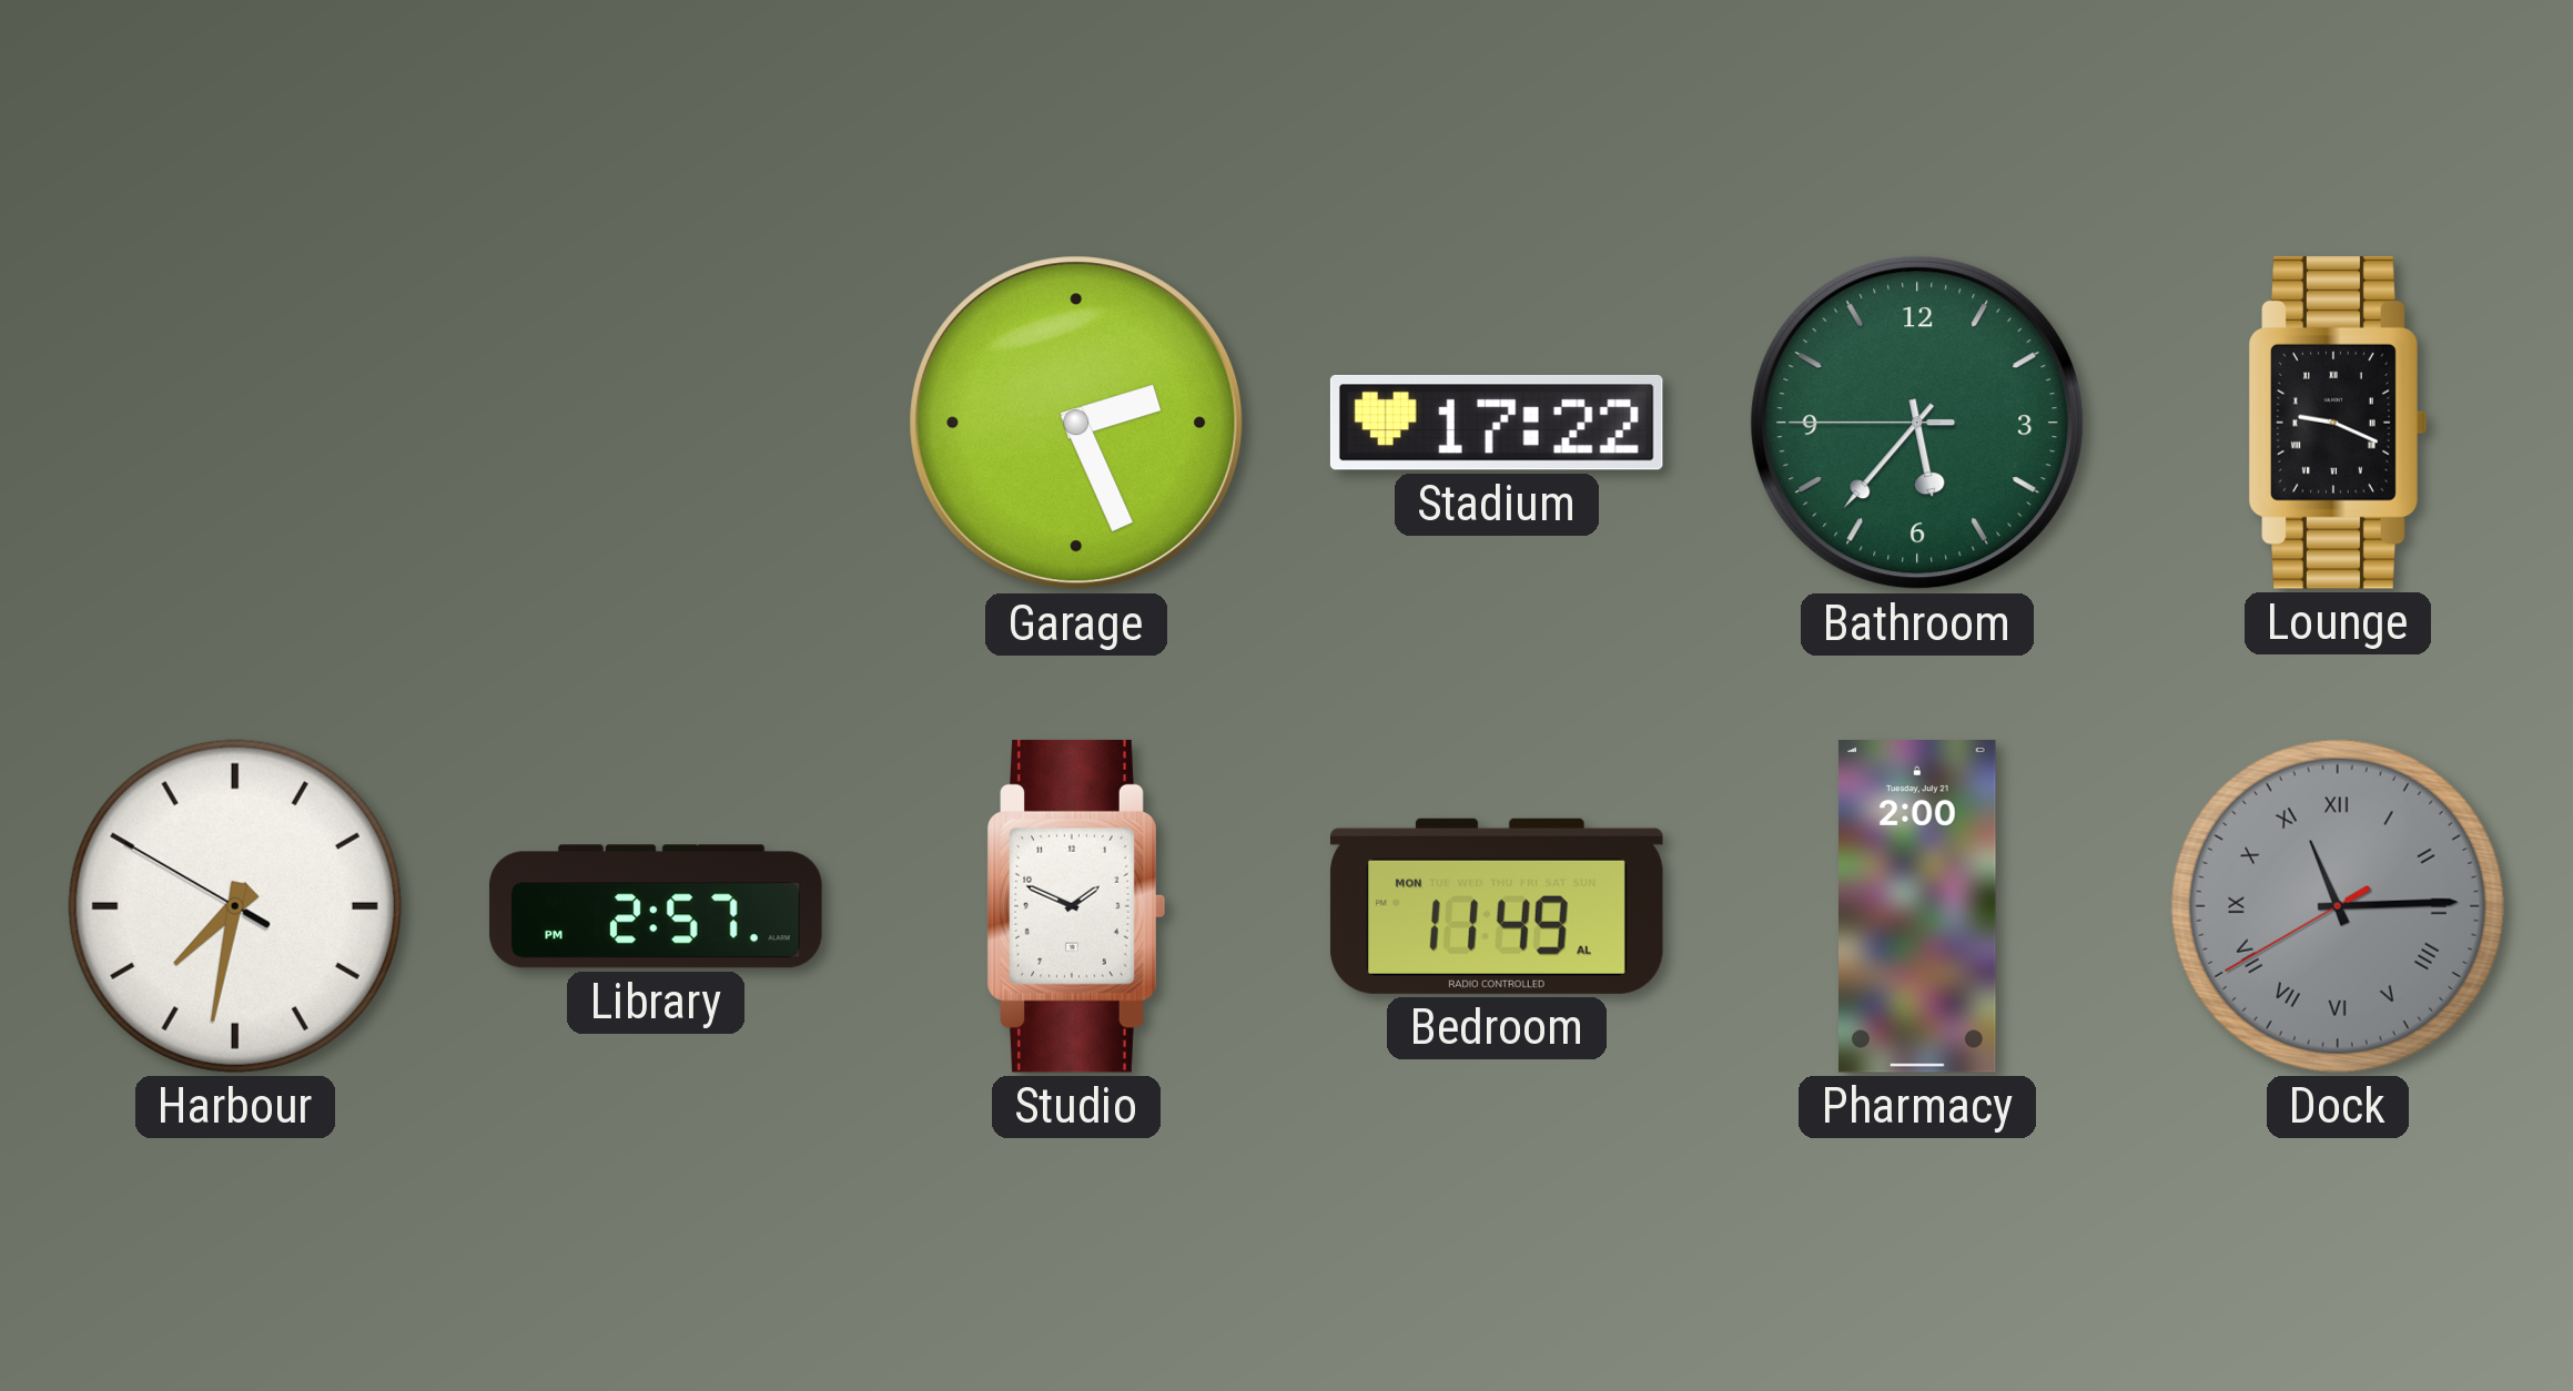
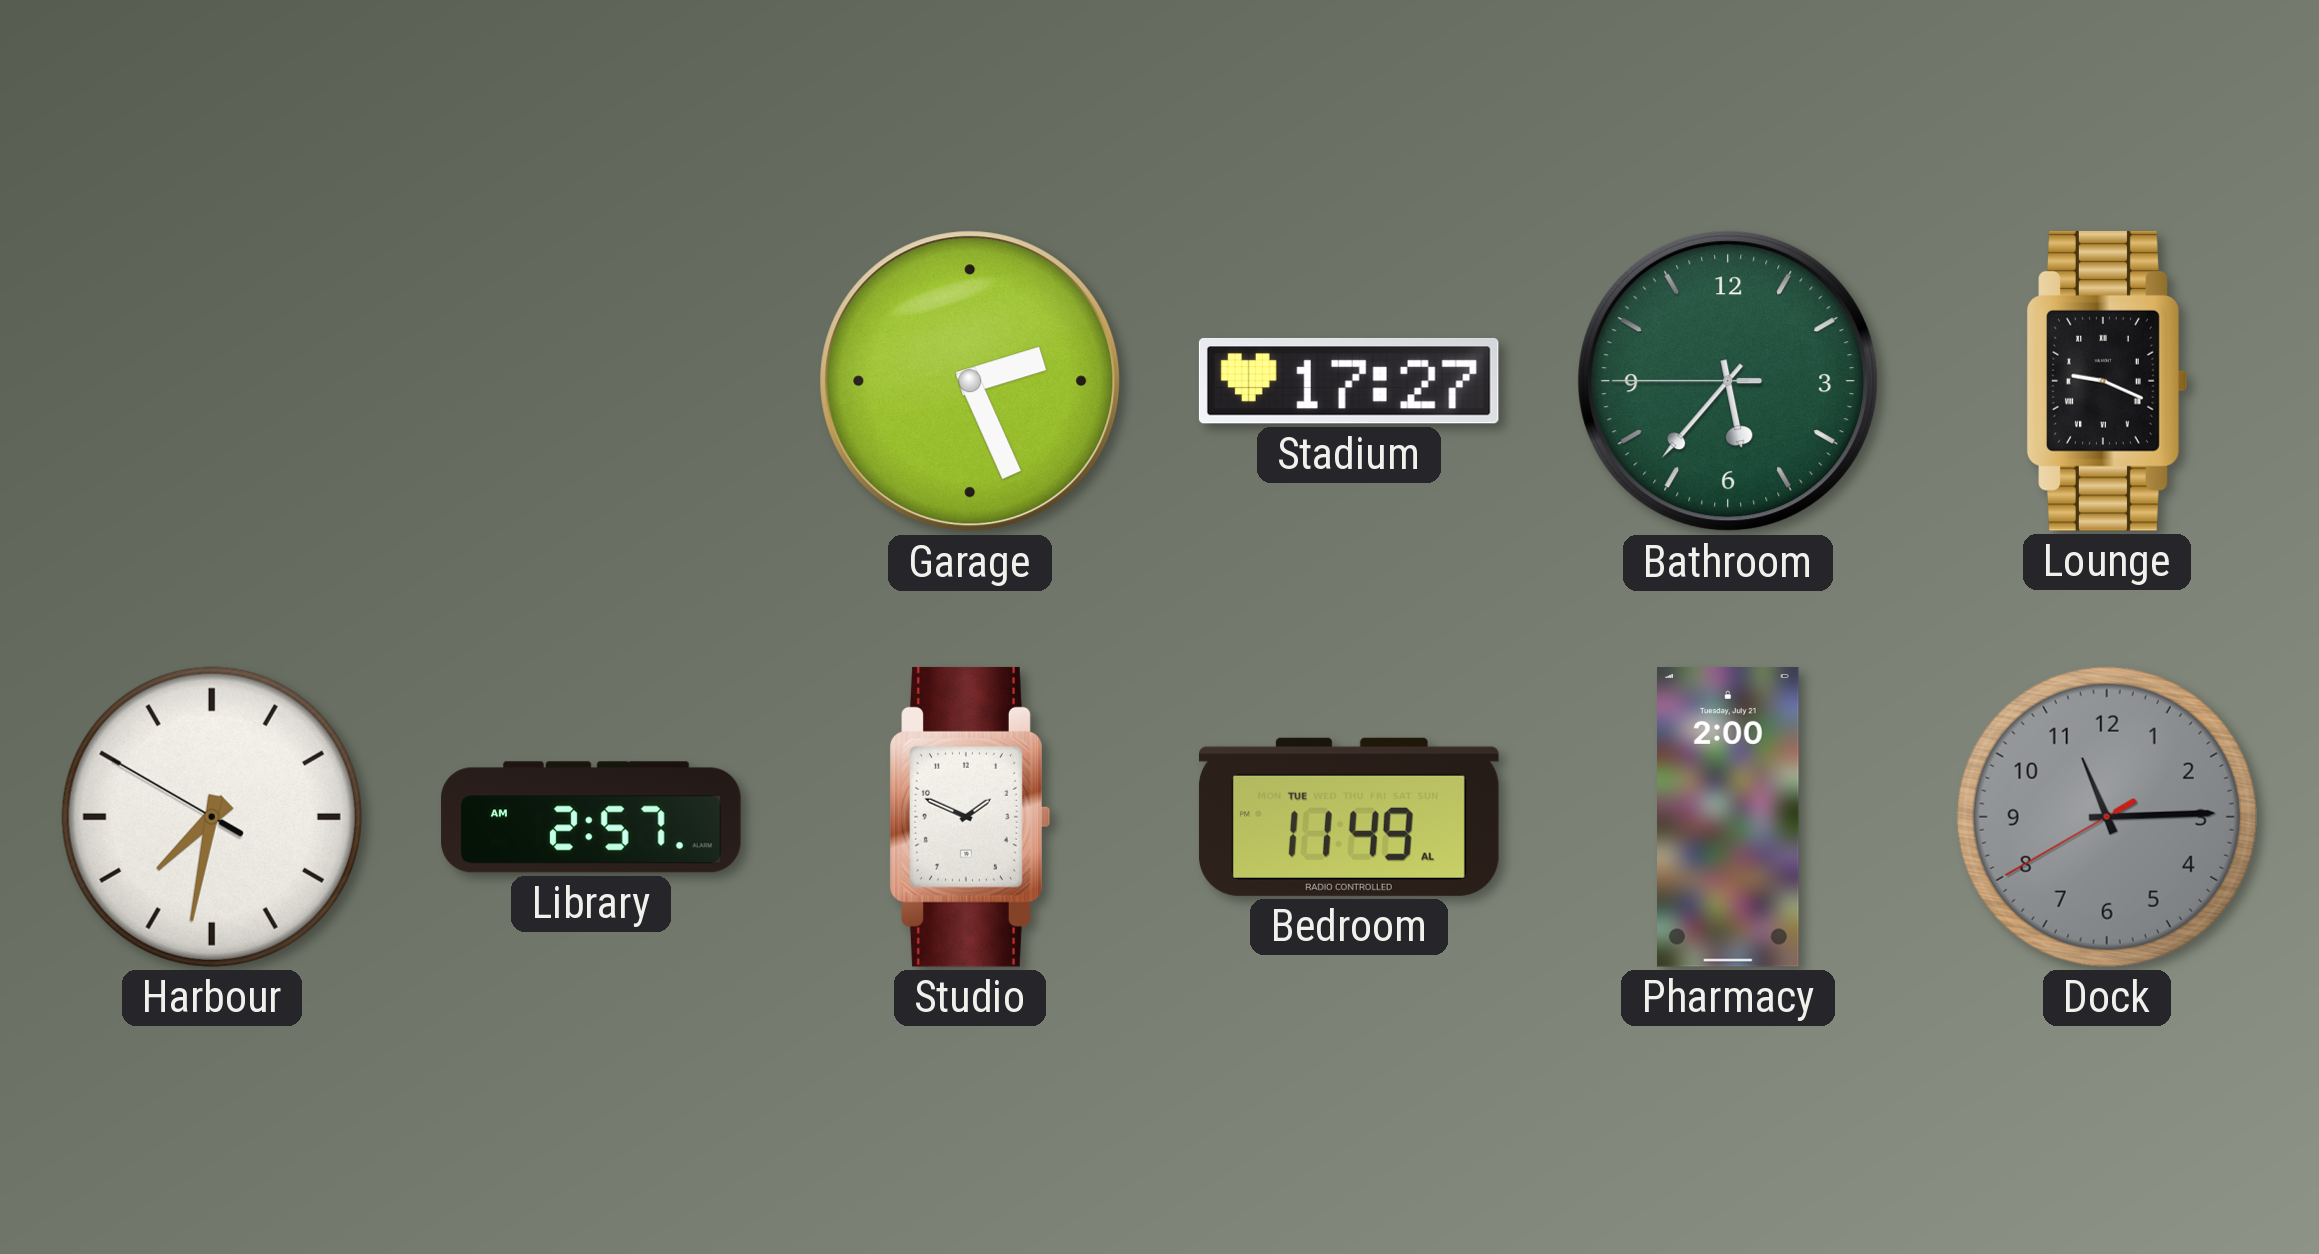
Stadium: 17:22 -> 17:27
Library: 2:57 PM -> 2:57 AM
Bedroom date: MON -> TUE
Dock numerals: Roman -> Arabic
